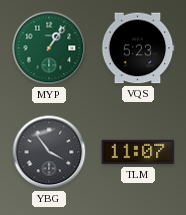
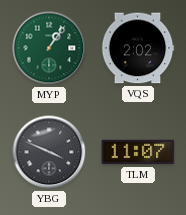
VQS: 5:23 -> 2:02
YBG: 3:54 -> 3:49
